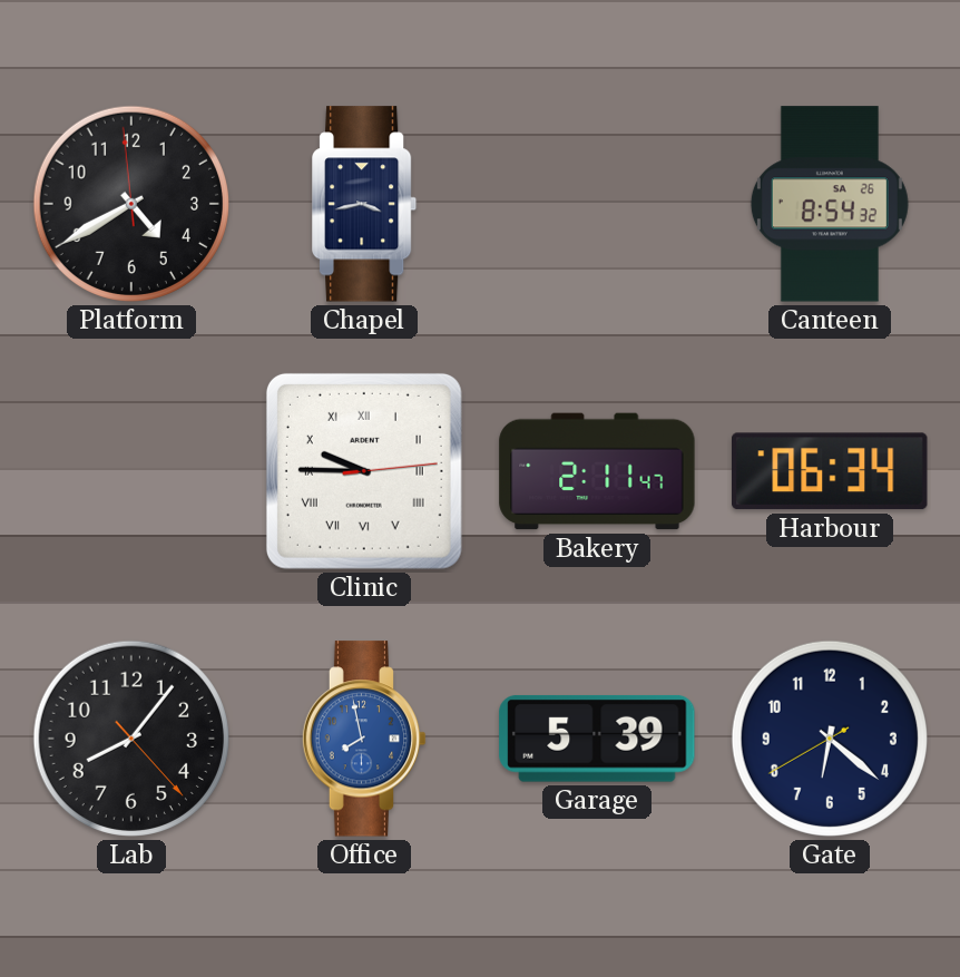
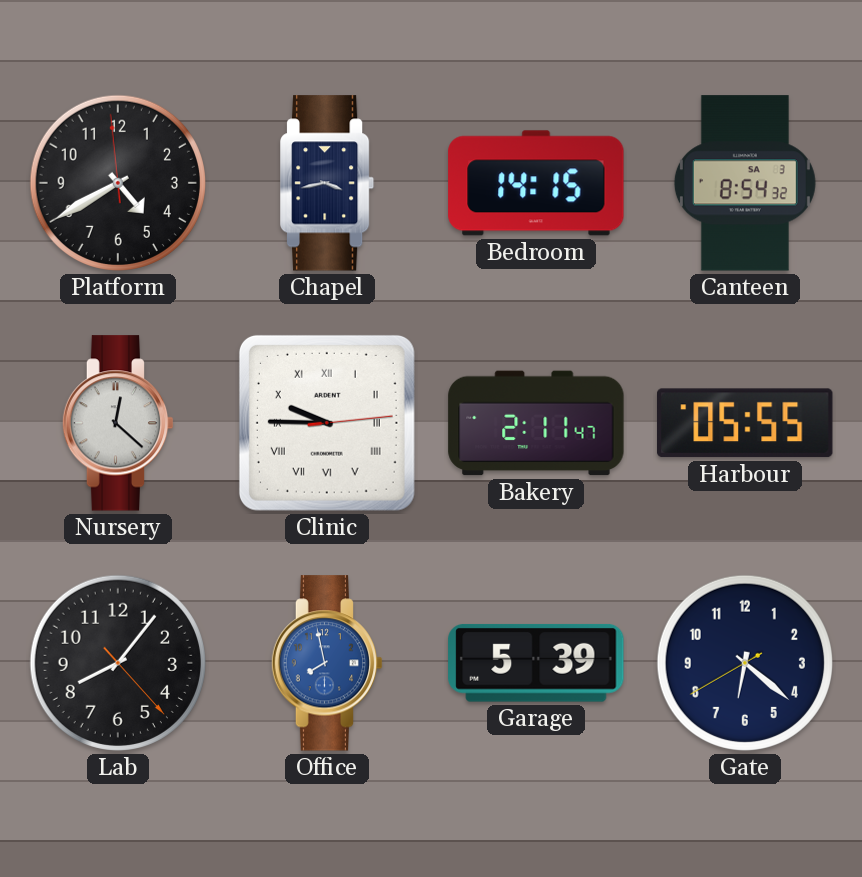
Bedroom: none -> 14:15
Canteen date: SA 26 -> SA 3
Nursery: none -> 12:22
Harbour: 06:34 -> 05:55
